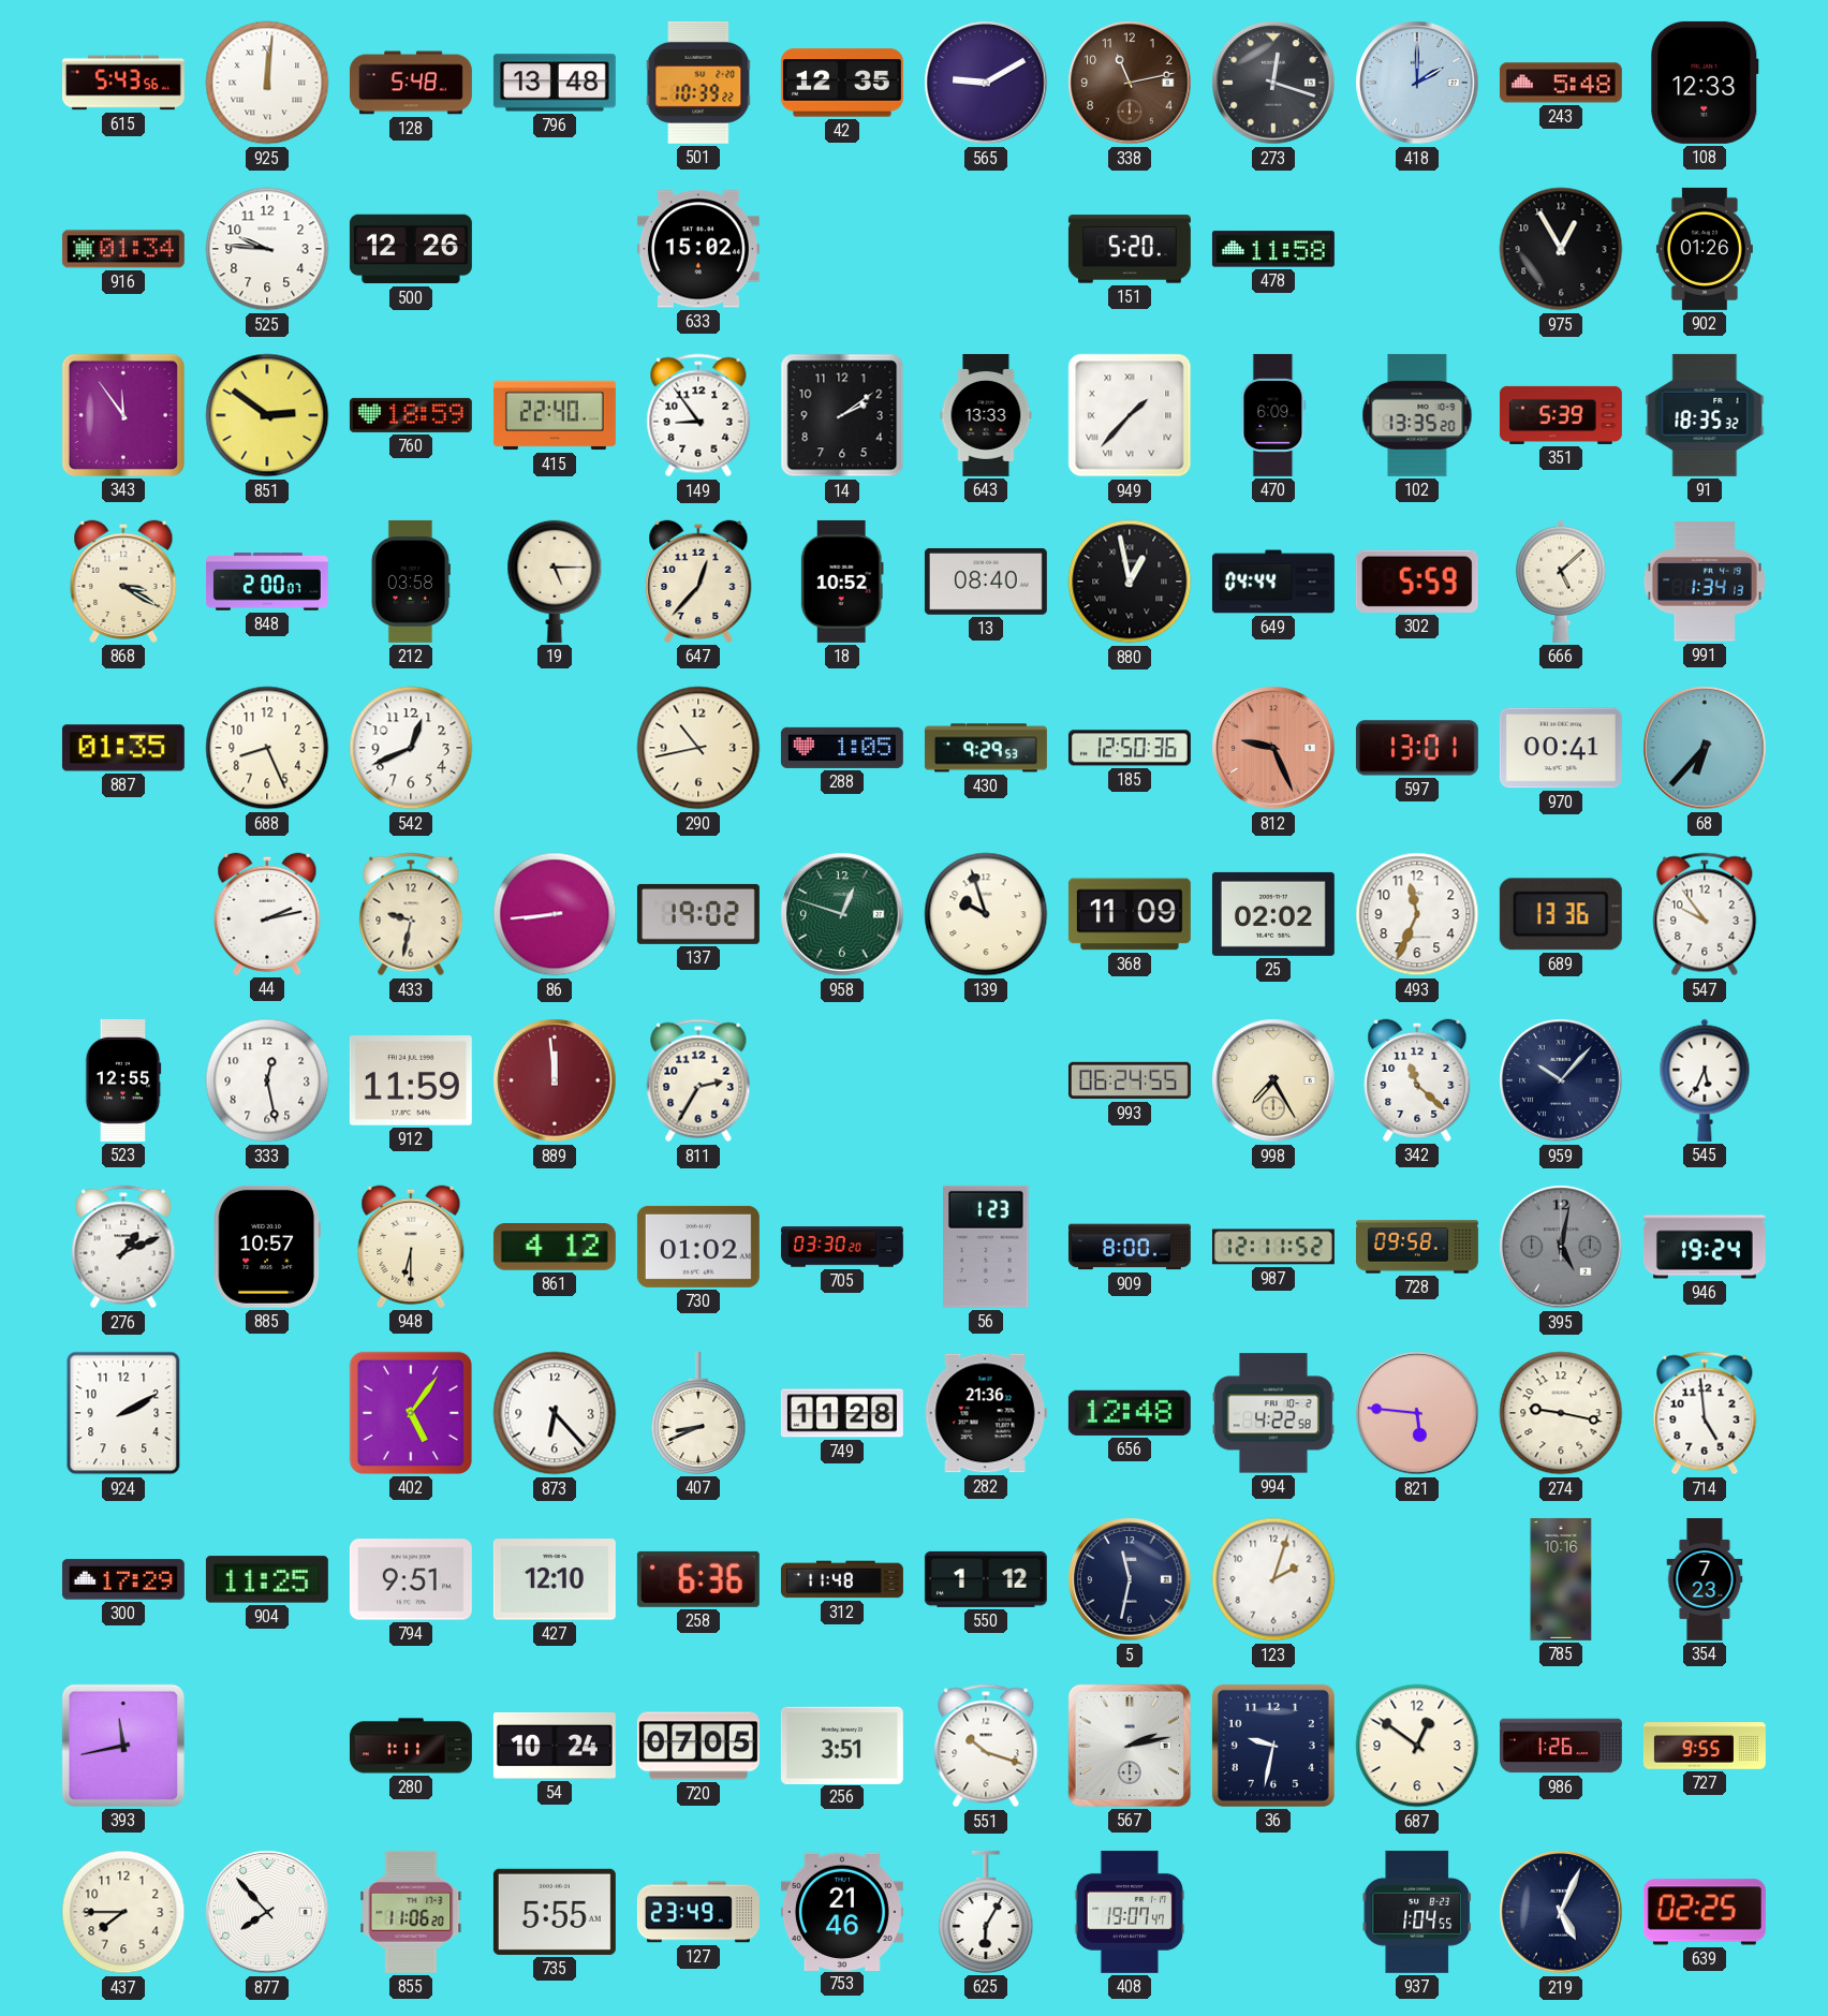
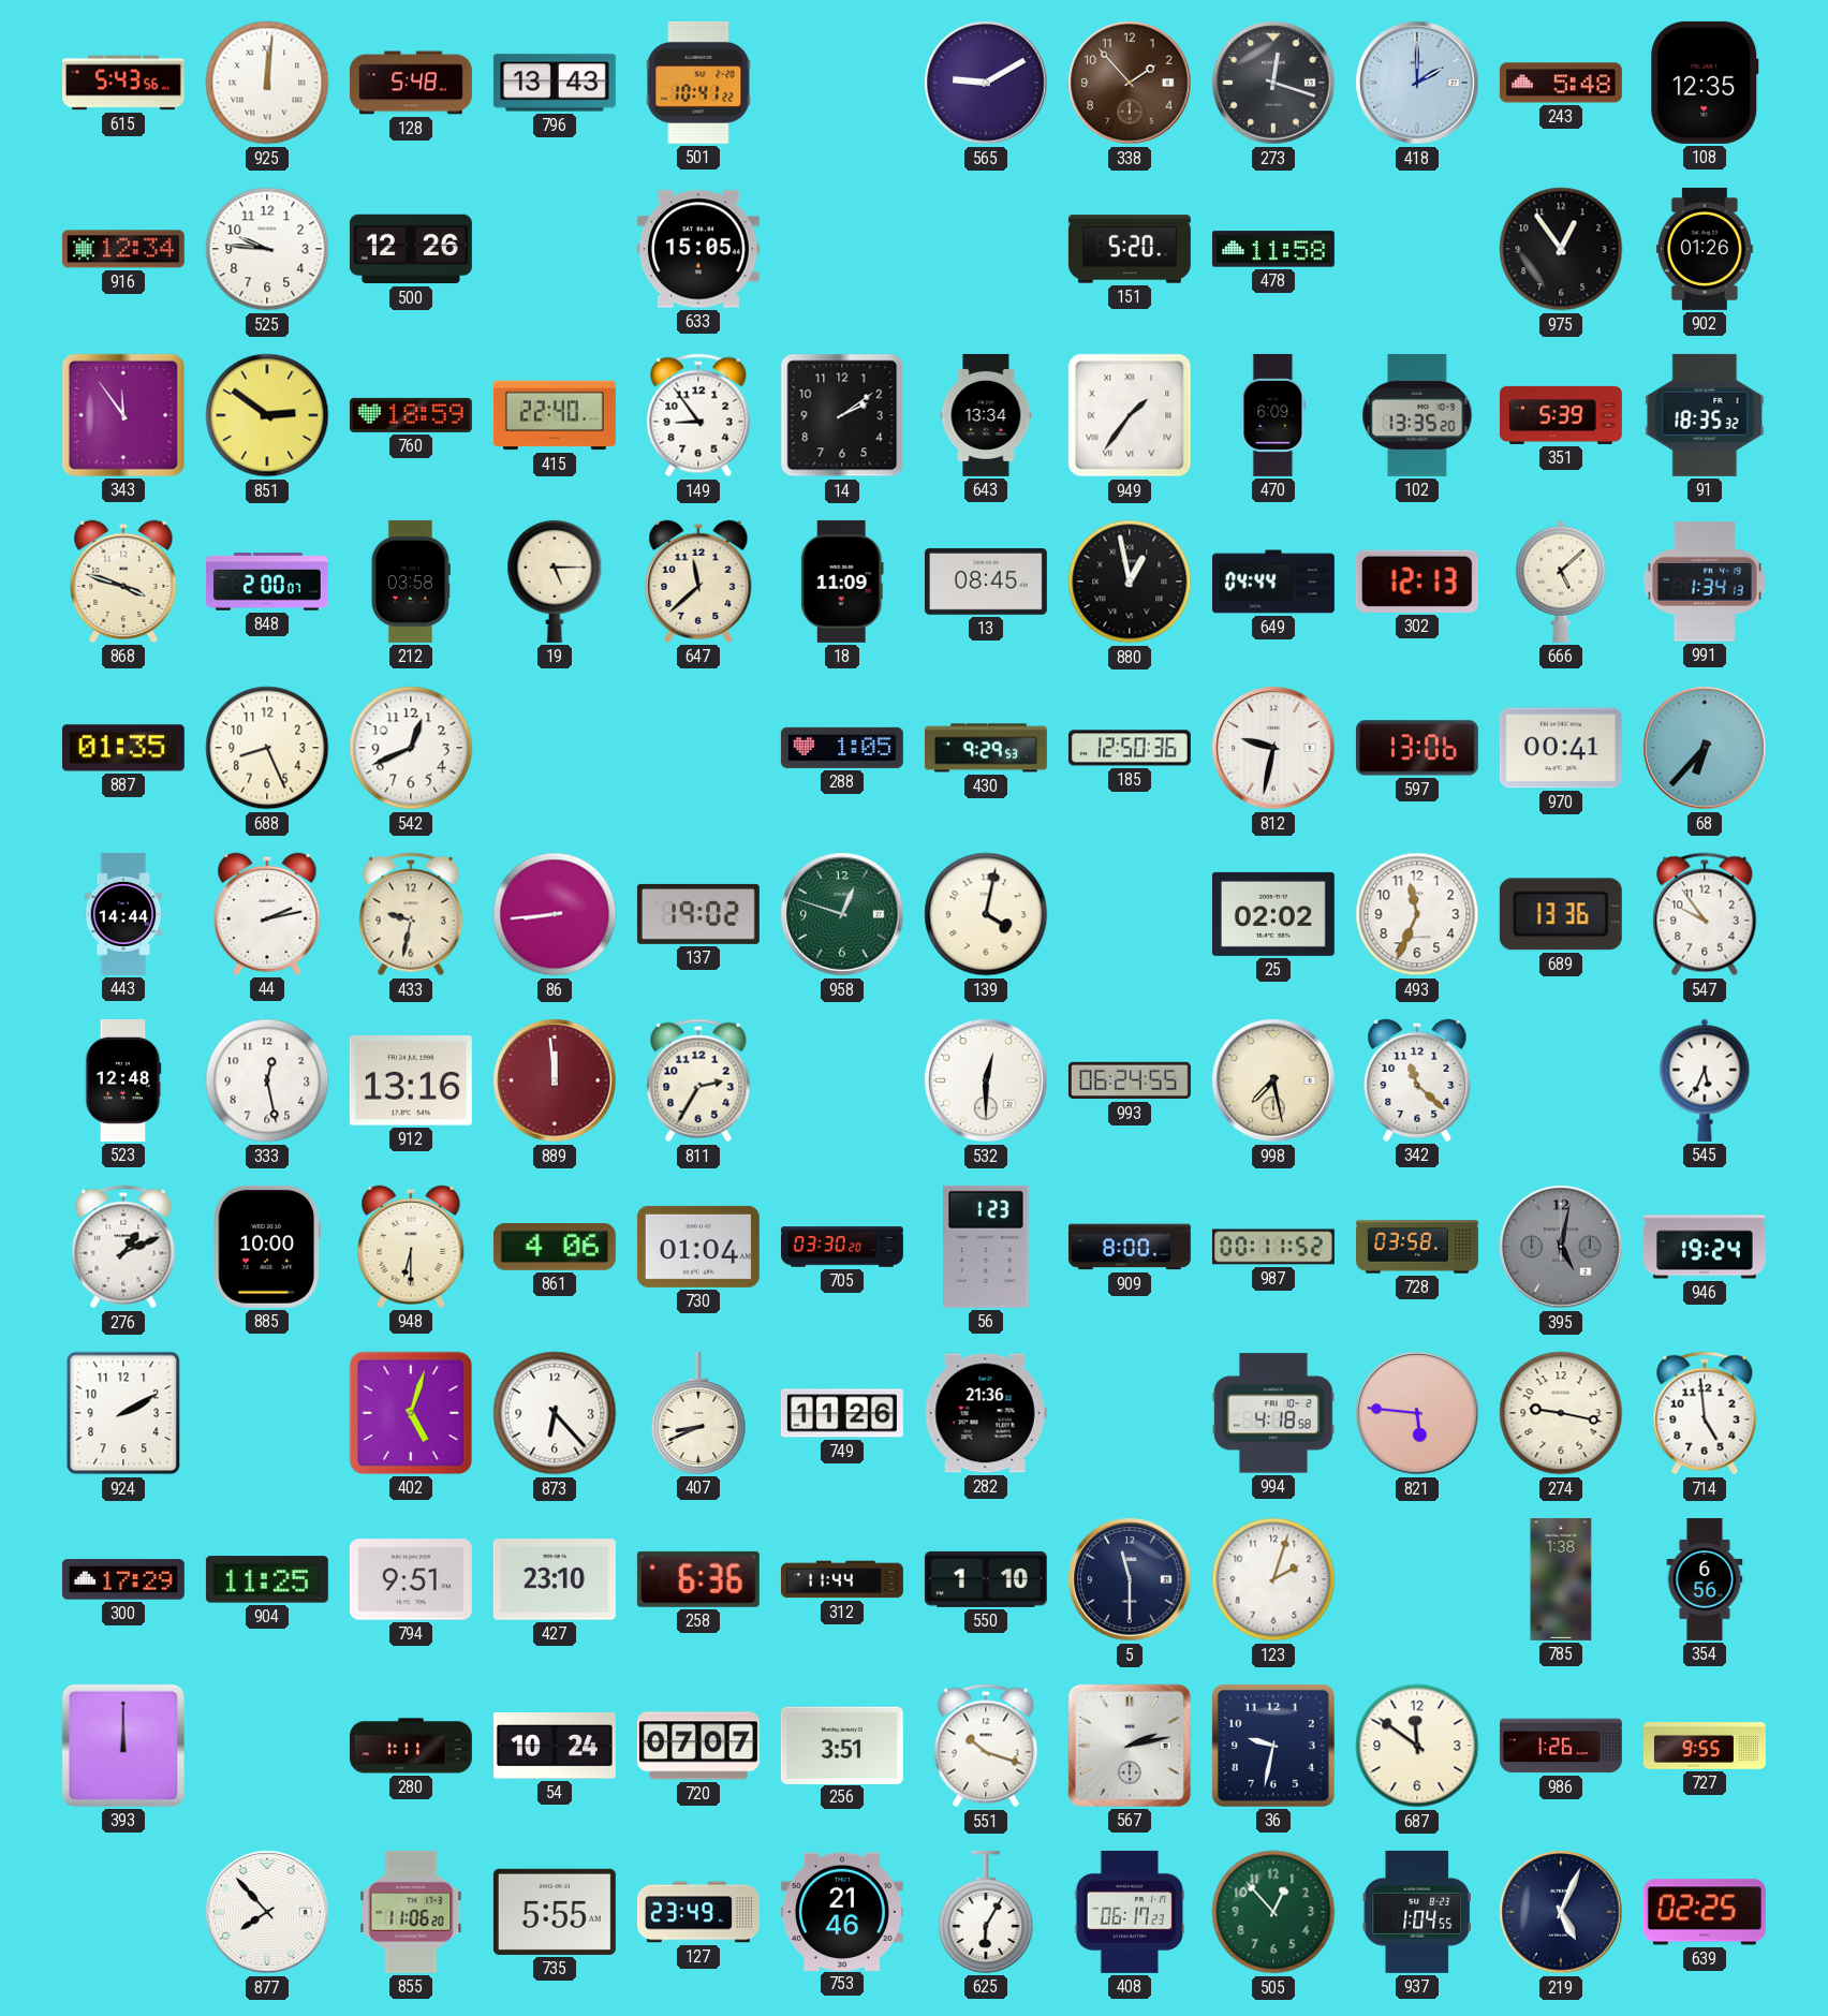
796: 13:48 -> 13:43
501: 10:39 -> 10:41
42: 12:35 -> none
338: 11:13 -> 1:53
108: 12:33 -> 12:35
916: 01:34 -> 12:34
633: 15:02 -> 15:05
975: 12:55 -> 12:54
643: 13:33 -> 13:34
949: 1:37 -> 1:36
868: 3:20 -> 3:48
647: 12:37 -> 11:38
18: 10:52 -> 11:09
13: 08:40 -> 08:45
302: 5:59 -> 12:13
290: 10:43 -> none
812: 9:26 -> 9:32
812 dial: salmon -> white
597: 13:01 -> 13:06
443: none -> 14:44
139: 9:57 -> 4:02
368: 11:09 -> none
523: 12:55 -> 12:48
912: 11:59 -> 13:16
532: none -> 12:30
998: 7:25 -> 7:28
959: 10:07 -> none
885: 10:57 -> 10:00
861: 4:12 -> 4:06
730: 01:02 -> 01:04
987: 12:11 -> 00:11
728: 09:58 -> 03:58
402: 5:06 -> 5:03
749: 11:28 -> 11:26
656: 12:48 -> none
994: 4:22 -> 4:18
427: 12:10 -> 23:10
312: 11:48 -> 11:44
550: 1:12 -> 1:10
5: 11:32 -> 11:30
785: 10:16 -> 1:38
354: 7:23 -> 6:56
393: 11:43 -> 12:00
720: 07:05 -> 07:07
687: 12:51 -> 11:51
437: 7:45 -> none
408: 19:07 -> 06:17
505: none -> 12:53
